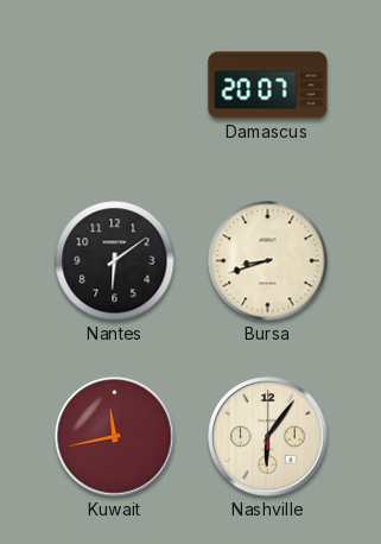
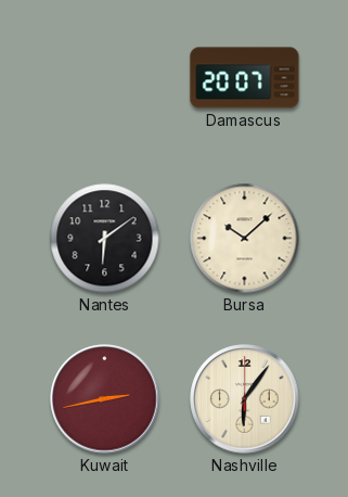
Bursa: 8:42 -> 10:08
Kuwait: 11:43 -> 2:43
